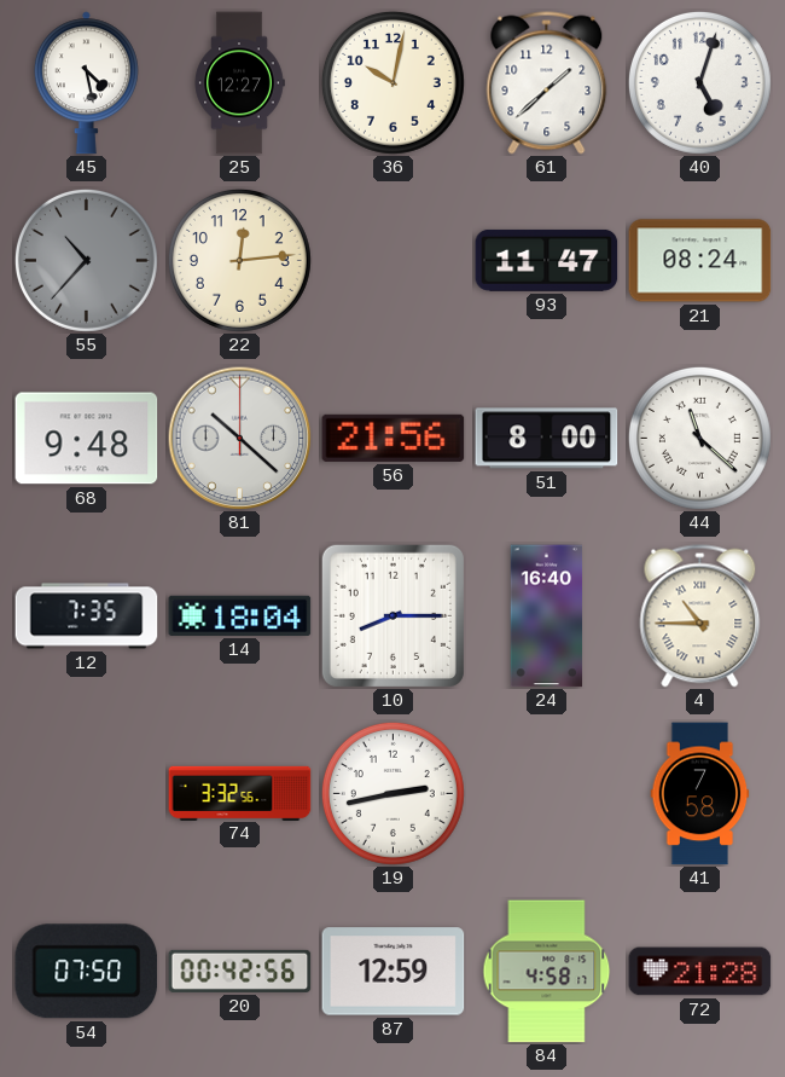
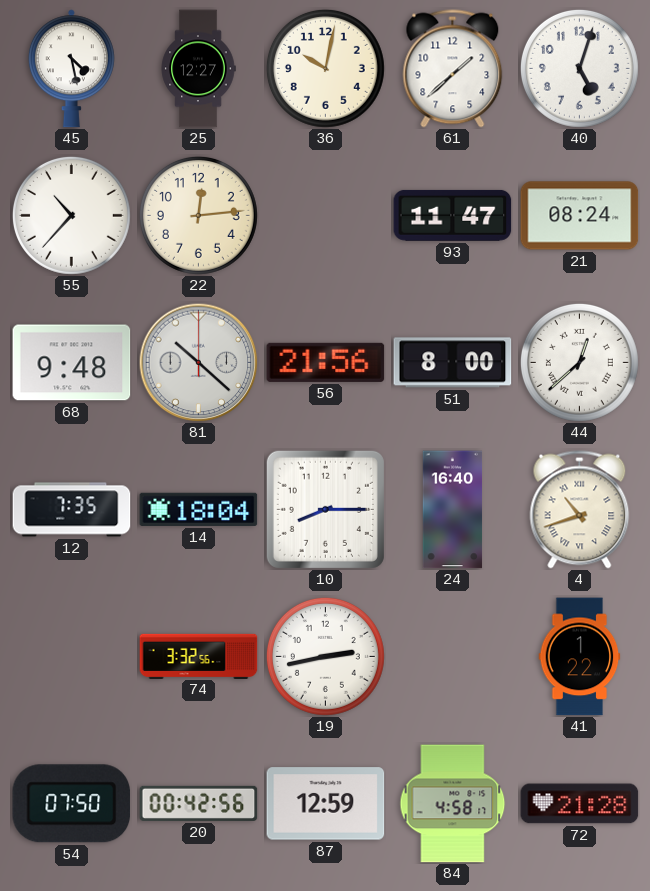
55 dial: grey -> white
44: 11:22 -> 12:38
4: 10:45 -> 10:42
41: 7:58 -> 1:22
